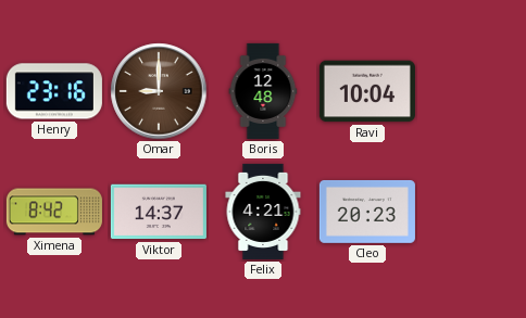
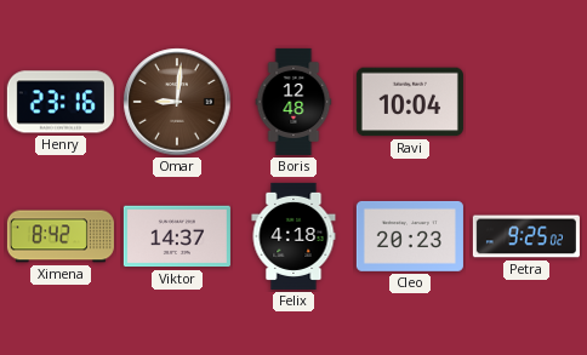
Omar: 9:00 -> 9:01
Felix: 4:21 -> 4:18
Petra: none -> 9:25
